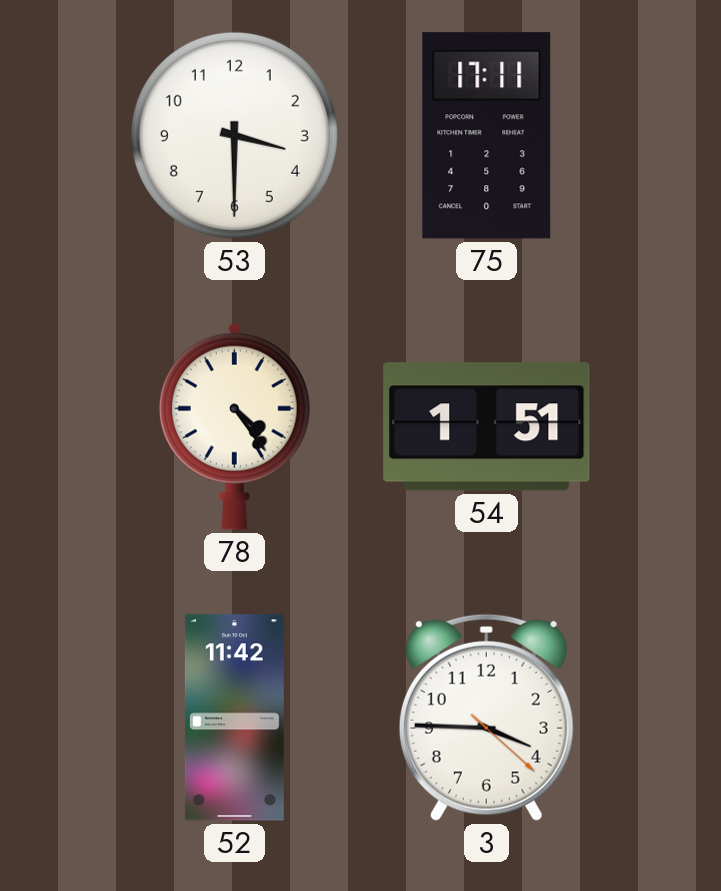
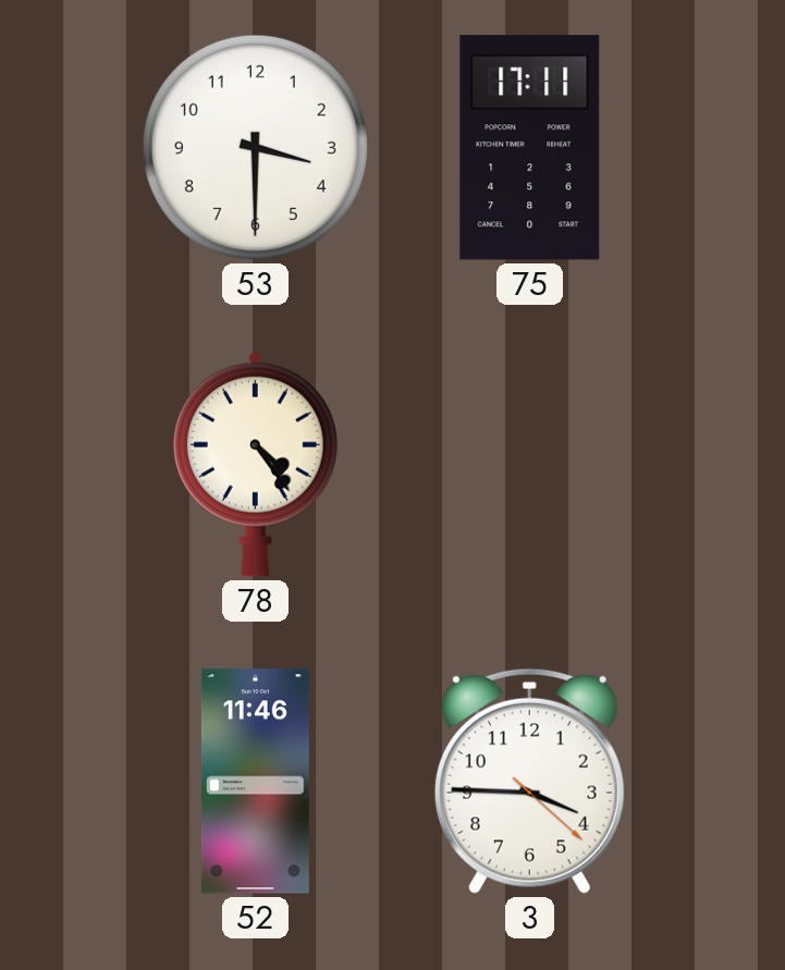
54: 1:51 -> none
52: 11:42 -> 11:46
